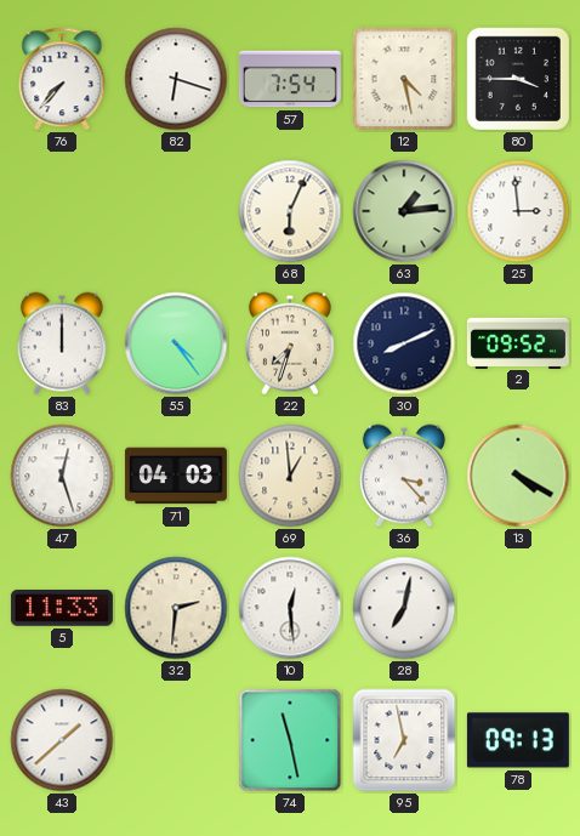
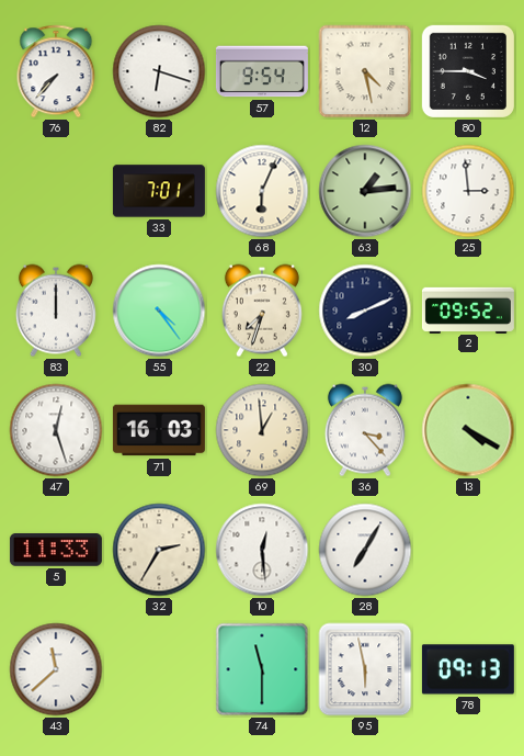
57: 7:54 -> 9:54
33: none -> 7:01
71: 04:03 -> 16:03
32: 2:31 -> 2:35
28: 7:02 -> 7:05
43: 1:38 -> 11:38
74: 11:28 -> 11:30
95: 6:58 -> 5:58
